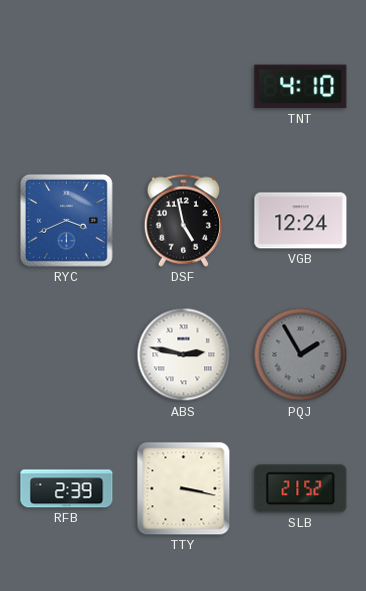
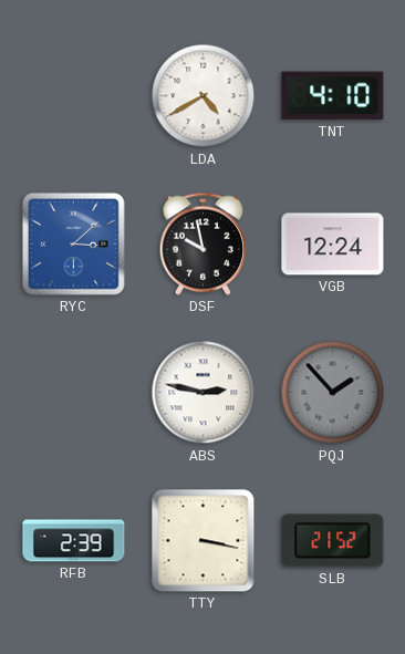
LDA: none -> 4:40
RYC: 3:41 -> 3:08
DSF: 4:58 -> 9:58
PQJ: 1:55 -> 1:53
